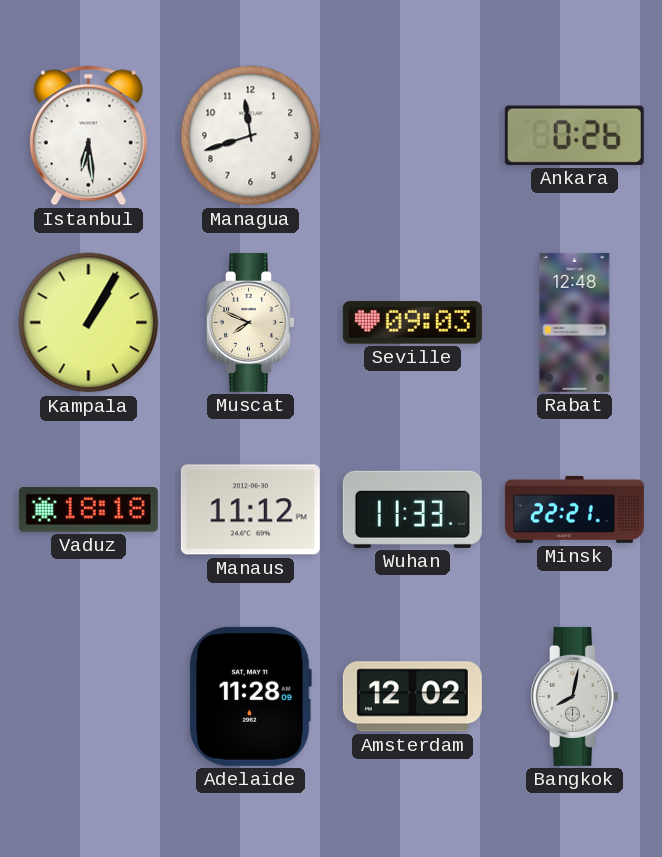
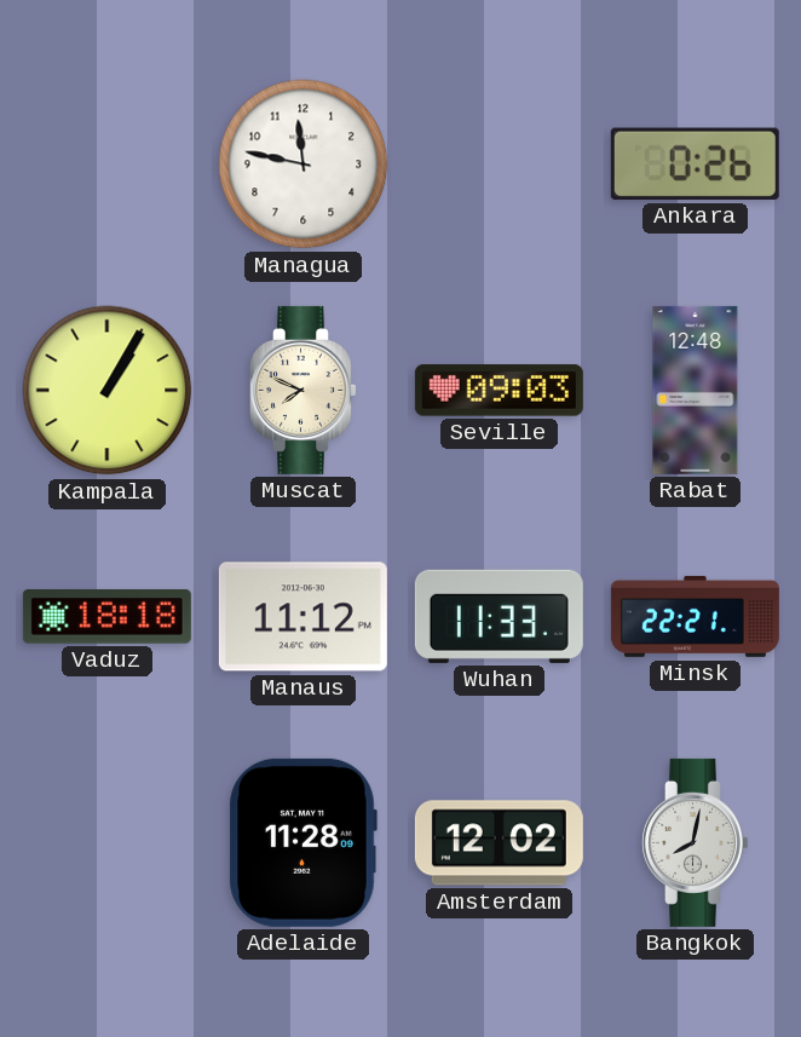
Istanbul: 6:29 -> none
Managua: 11:42 -> 11:47
